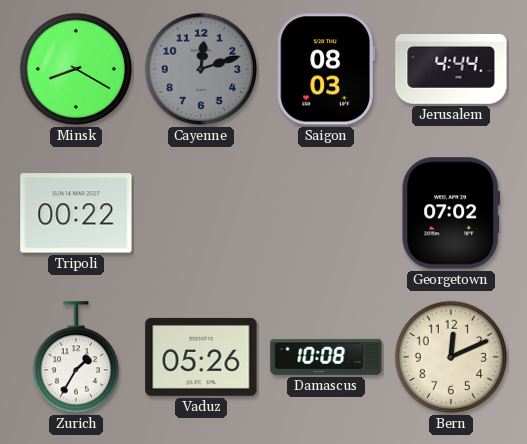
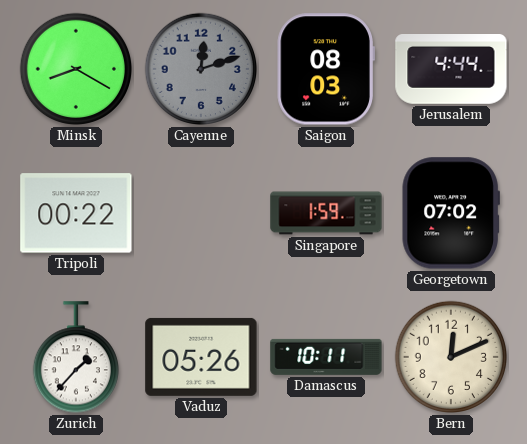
Singapore: none -> 1:59
Zurich: 1:35 -> 1:37
Damascus: 10:08 -> 10:11
